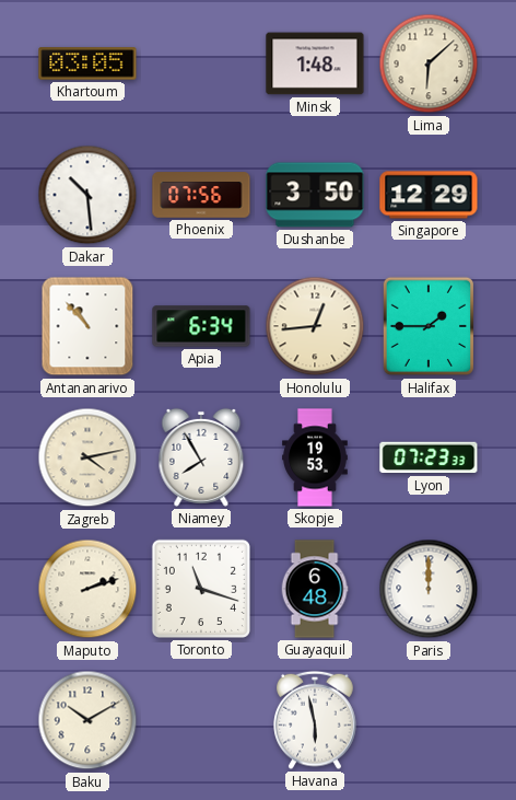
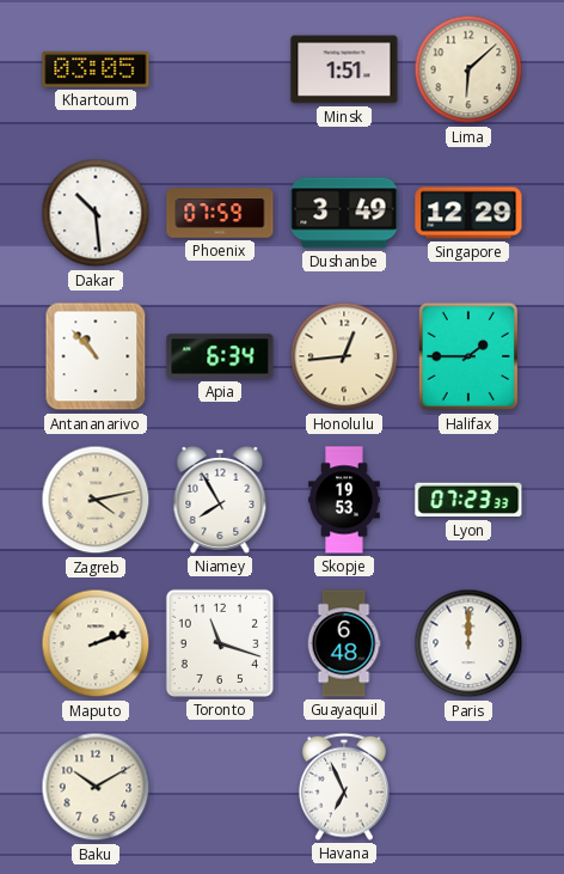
Minsk: 1:48 -> 1:51
Phoenix: 07:56 -> 07:59
Dushanbe: 3:50 -> 3:49
Havana: 5:58 -> 6:56
